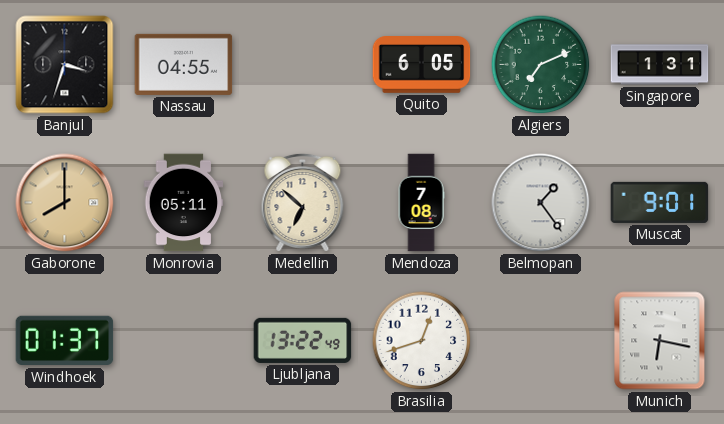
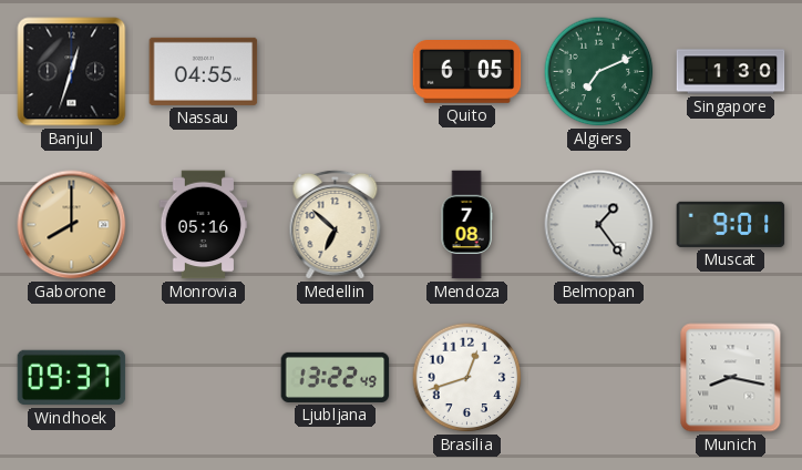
Banjul: 3:33 -> 12:33
Singapore: 1:31 -> 1:30
Monrovia: 05:11 -> 05:16
Windhoek: 01:37 -> 09:37
Munich: 6:17 -> 8:17
